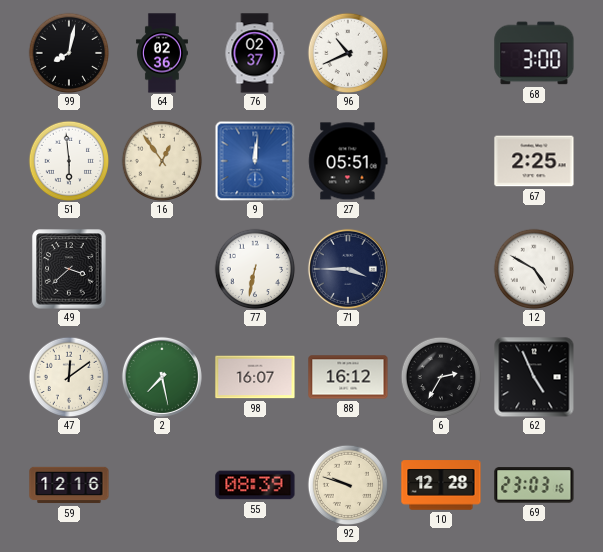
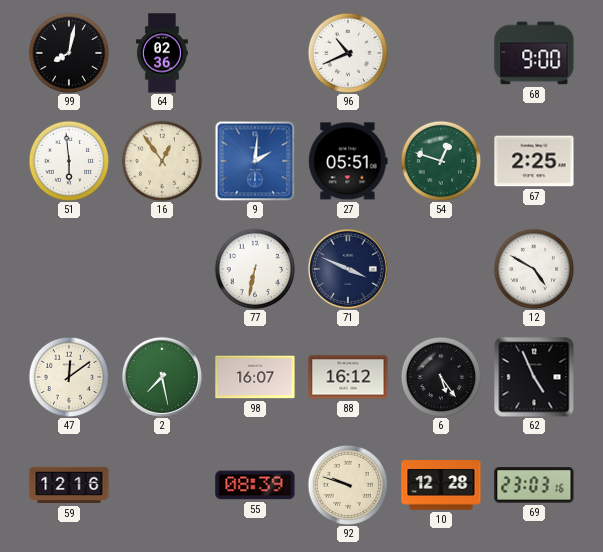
76: 02:37 -> none
68: 3:00 -> 9:00
9: 12:01 -> 2:01
54: none -> 12:48
49: 3:38 -> none
71: 3:45 -> 3:49
6: 2:35 -> 5:24
